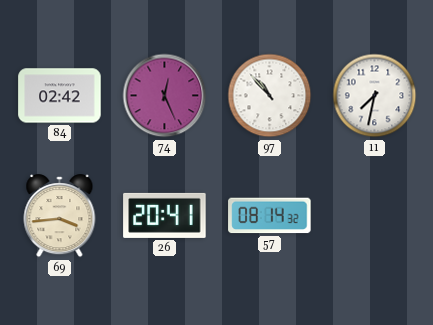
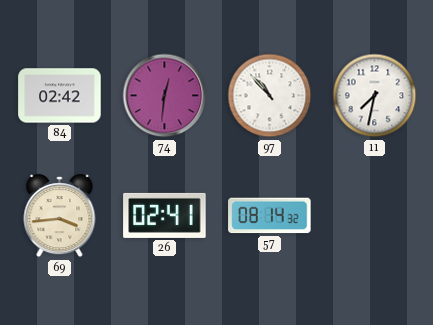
74: 12:26 -> 12:31
26: 20:41 -> 02:41
